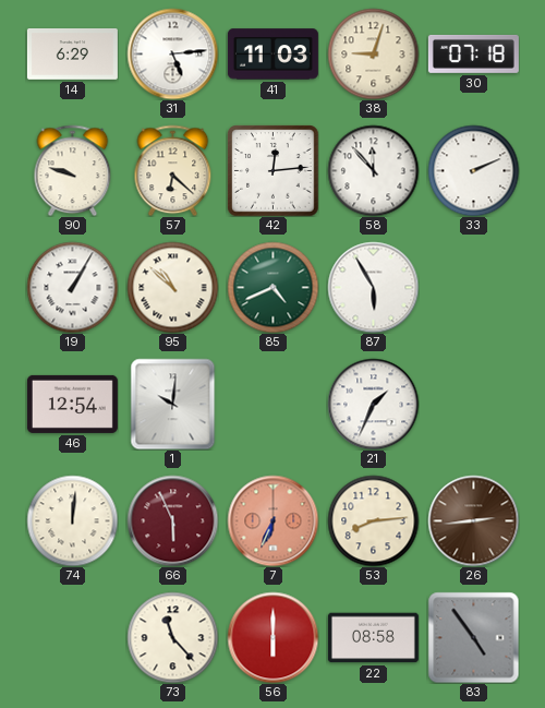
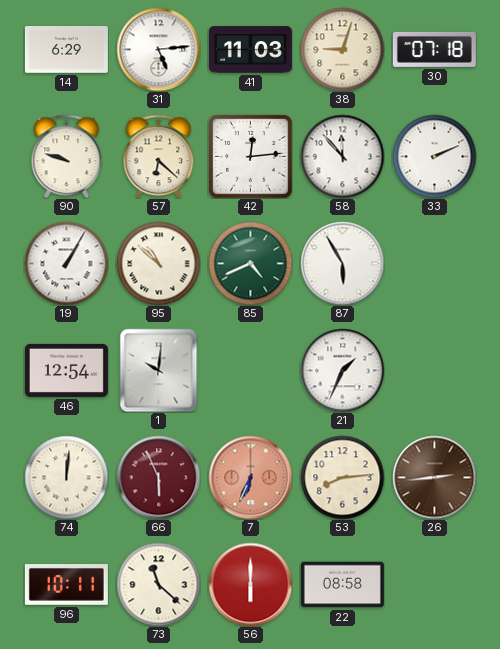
96: none -> 10:11
73: 11:23 -> 11:22
83: 4:54 -> none
